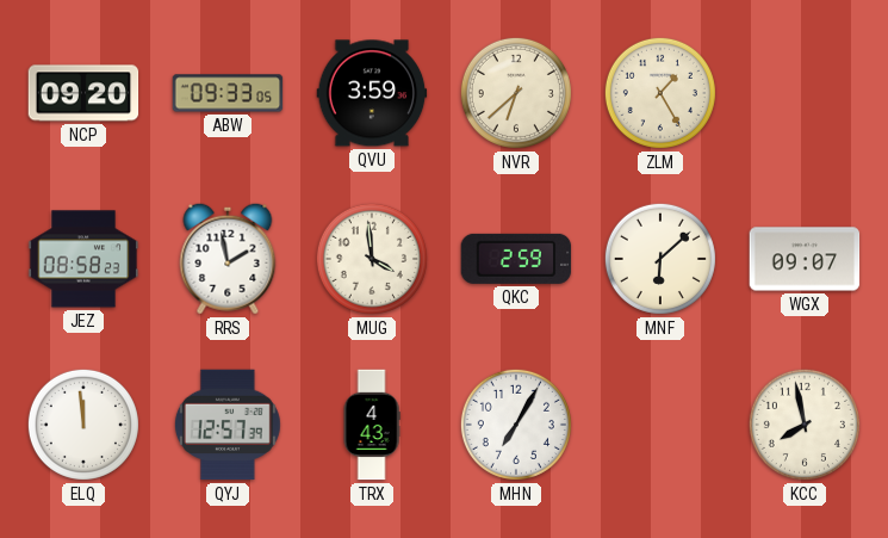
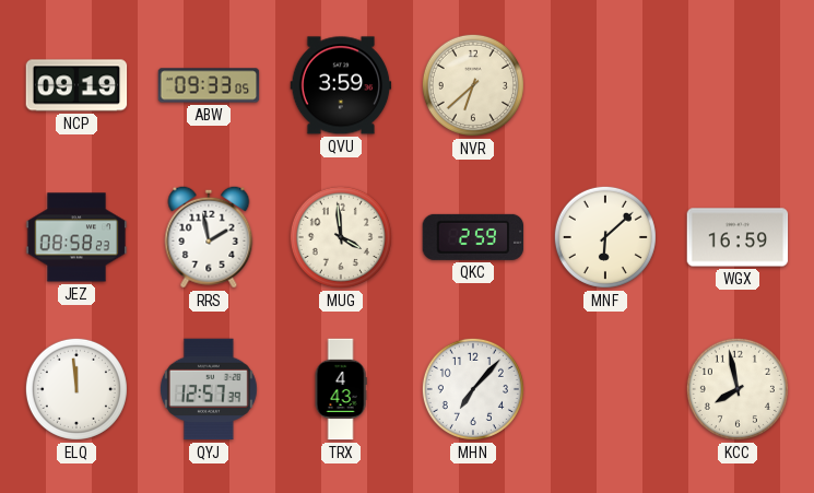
NCP: 09:20 -> 09:19
ZLM: 1:25 -> none
WGX: 09:07 -> 16:59
MHN: 7:05 -> 7:07
